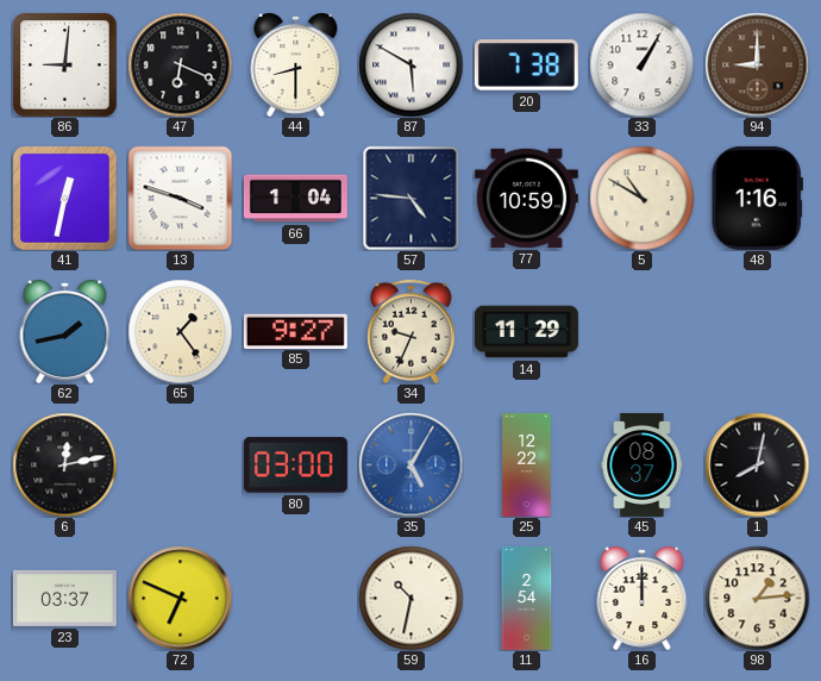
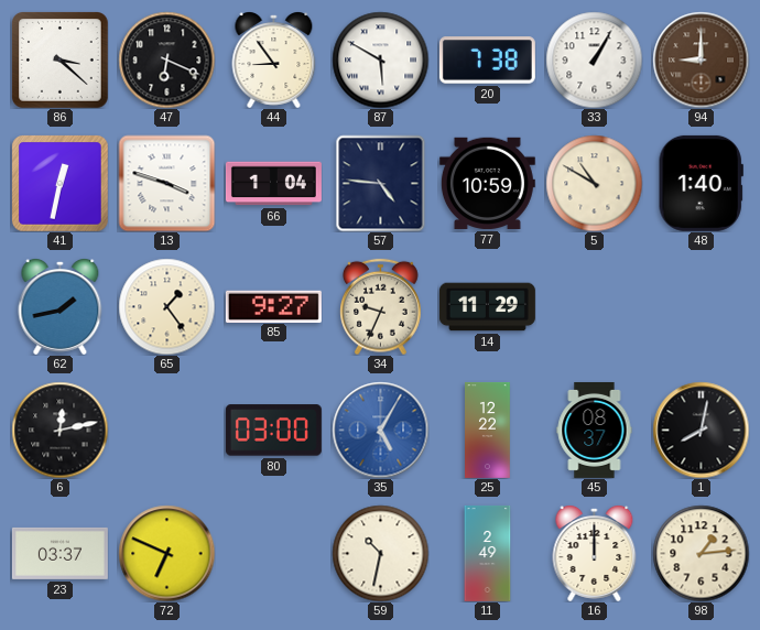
86: 9:01 -> 3:22
44: 8:30 -> 8:54
48: 1:16 -> 1:40
11: 2:54 -> 2:49
